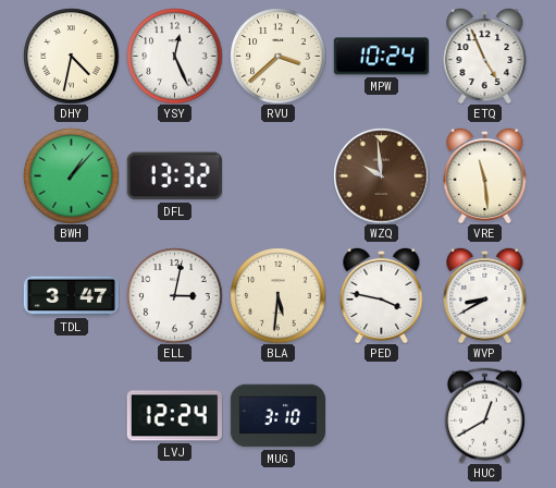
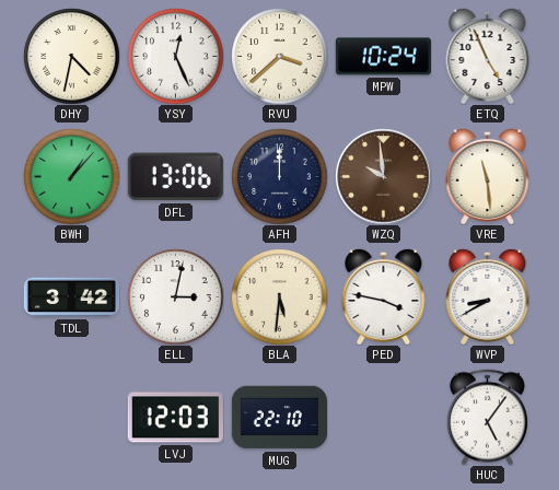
DFL: 13:32 -> 13:06
AFH: none -> 12:00
TDL: 3:47 -> 3:42
LVJ: 12:24 -> 12:03
MUG: 3:10 -> 22:10
HUC: 12:40 -> 5:06
